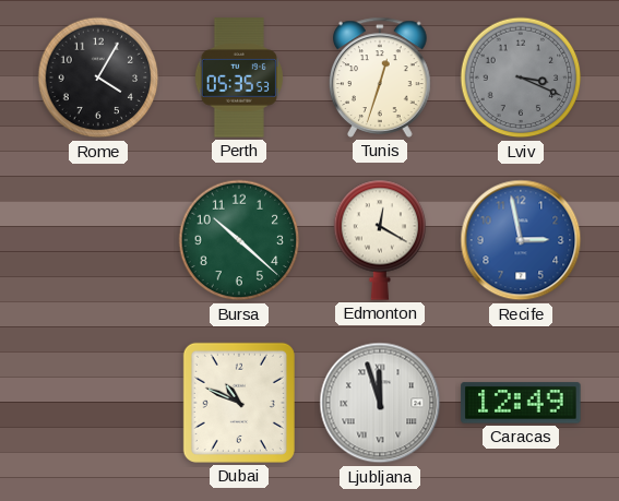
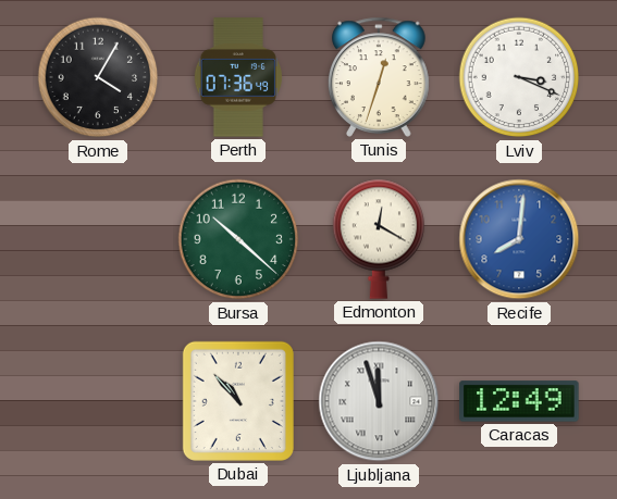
Perth: 05:35 -> 07:36
Lviv dial: grey -> white
Recife: 2:58 -> 8:01
Dubai: 10:49 -> 10:53
